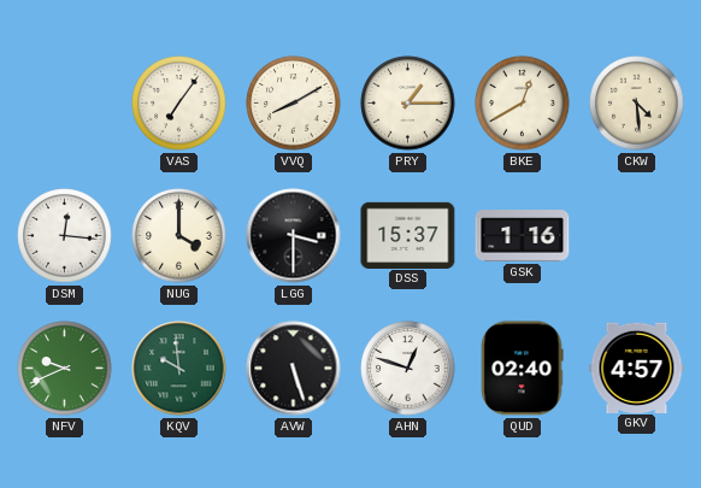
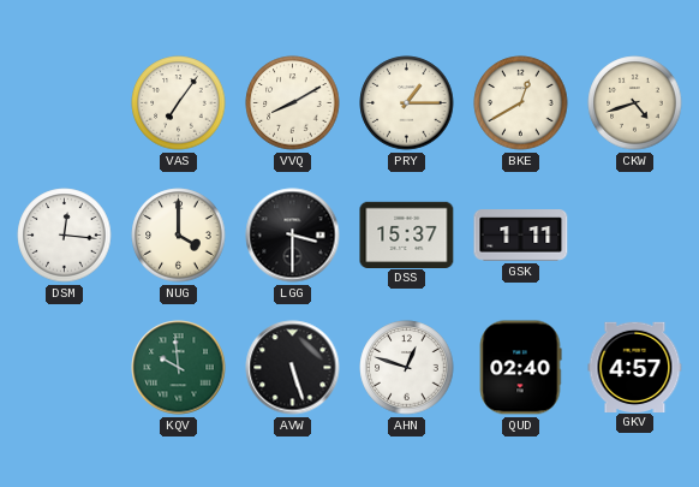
CKW: 4:29 -> 4:42
GSK: 1:16 -> 1:11
NFV: 9:41 -> none
